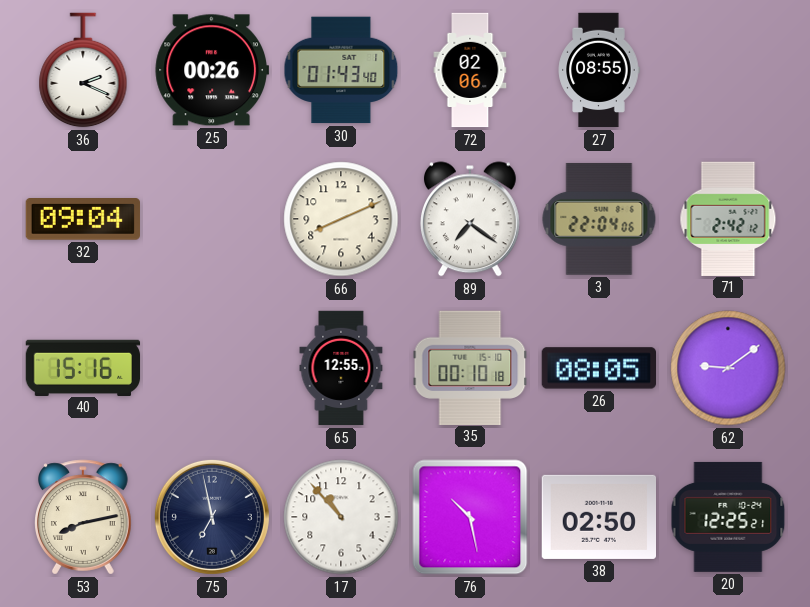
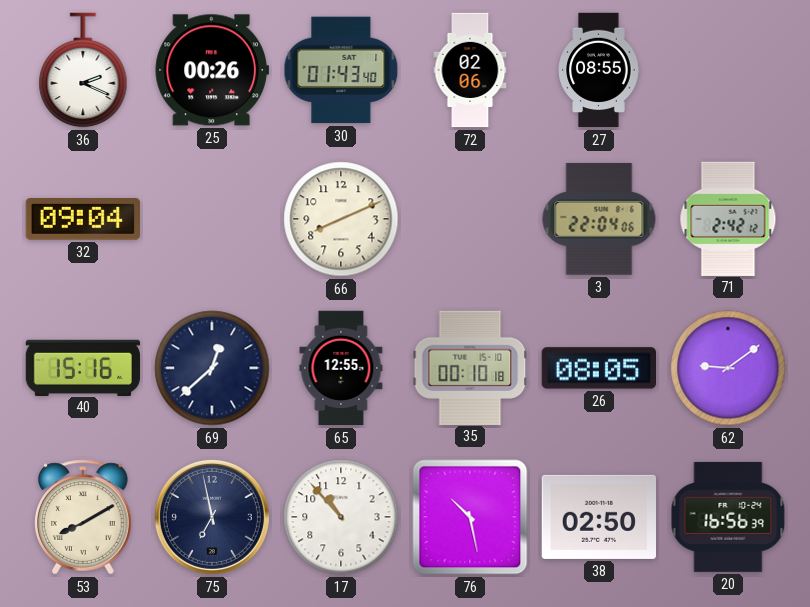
89: 7:21 -> none
69: none -> 12:38
53: 8:13 -> 8:10
20: 12:25 -> 16:56
